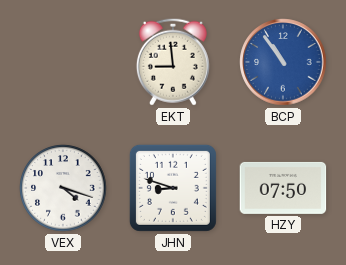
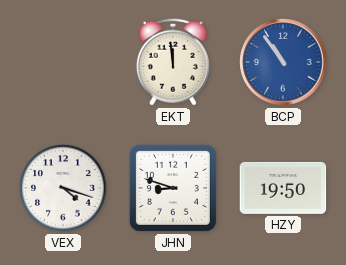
EKT: 8:59 -> 11:59
HZY: 07:50 -> 19:50
